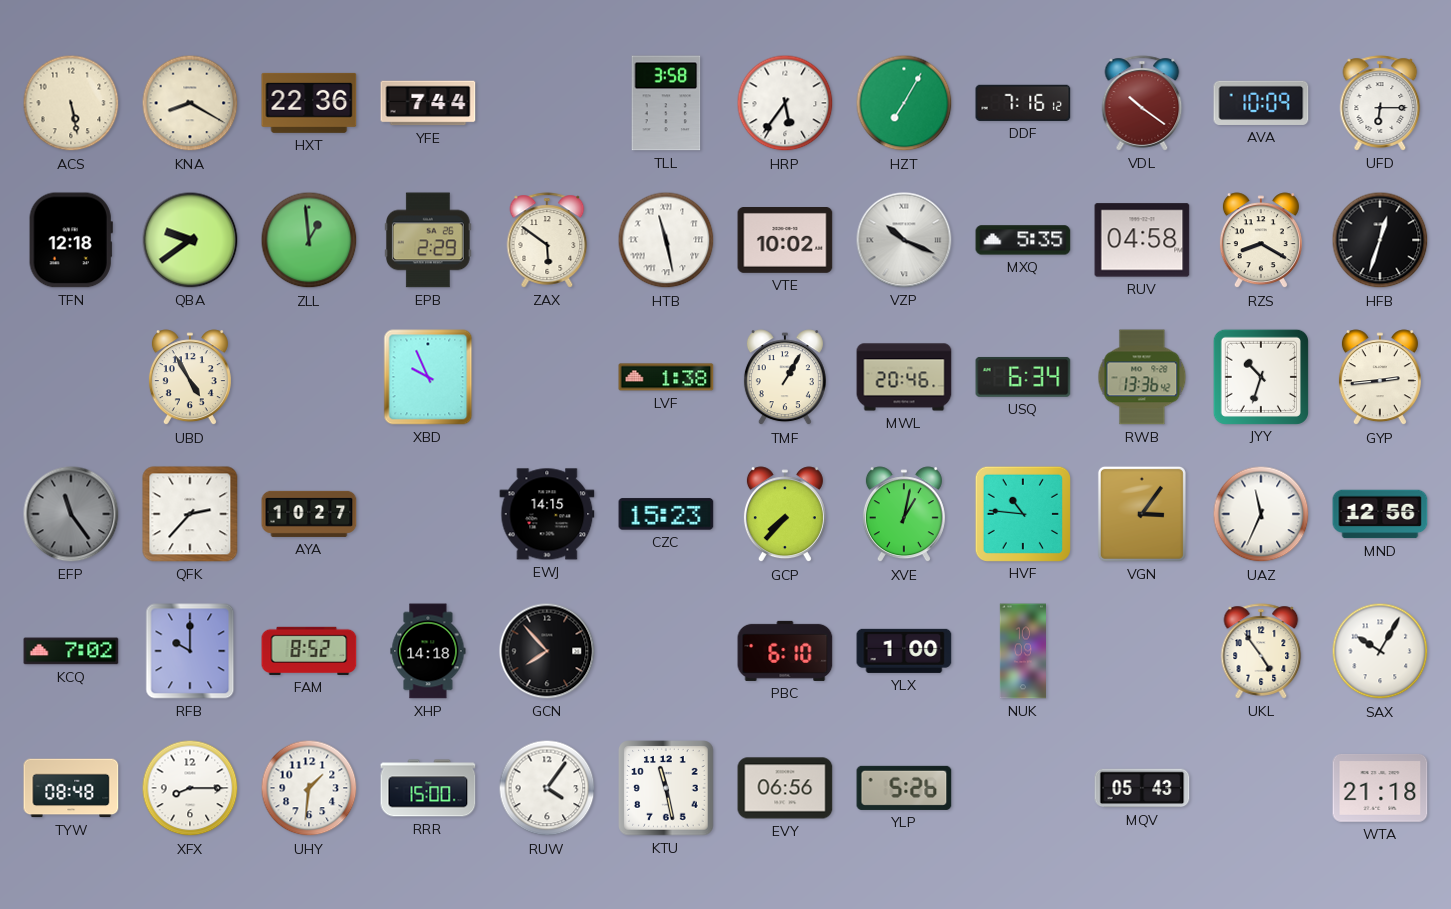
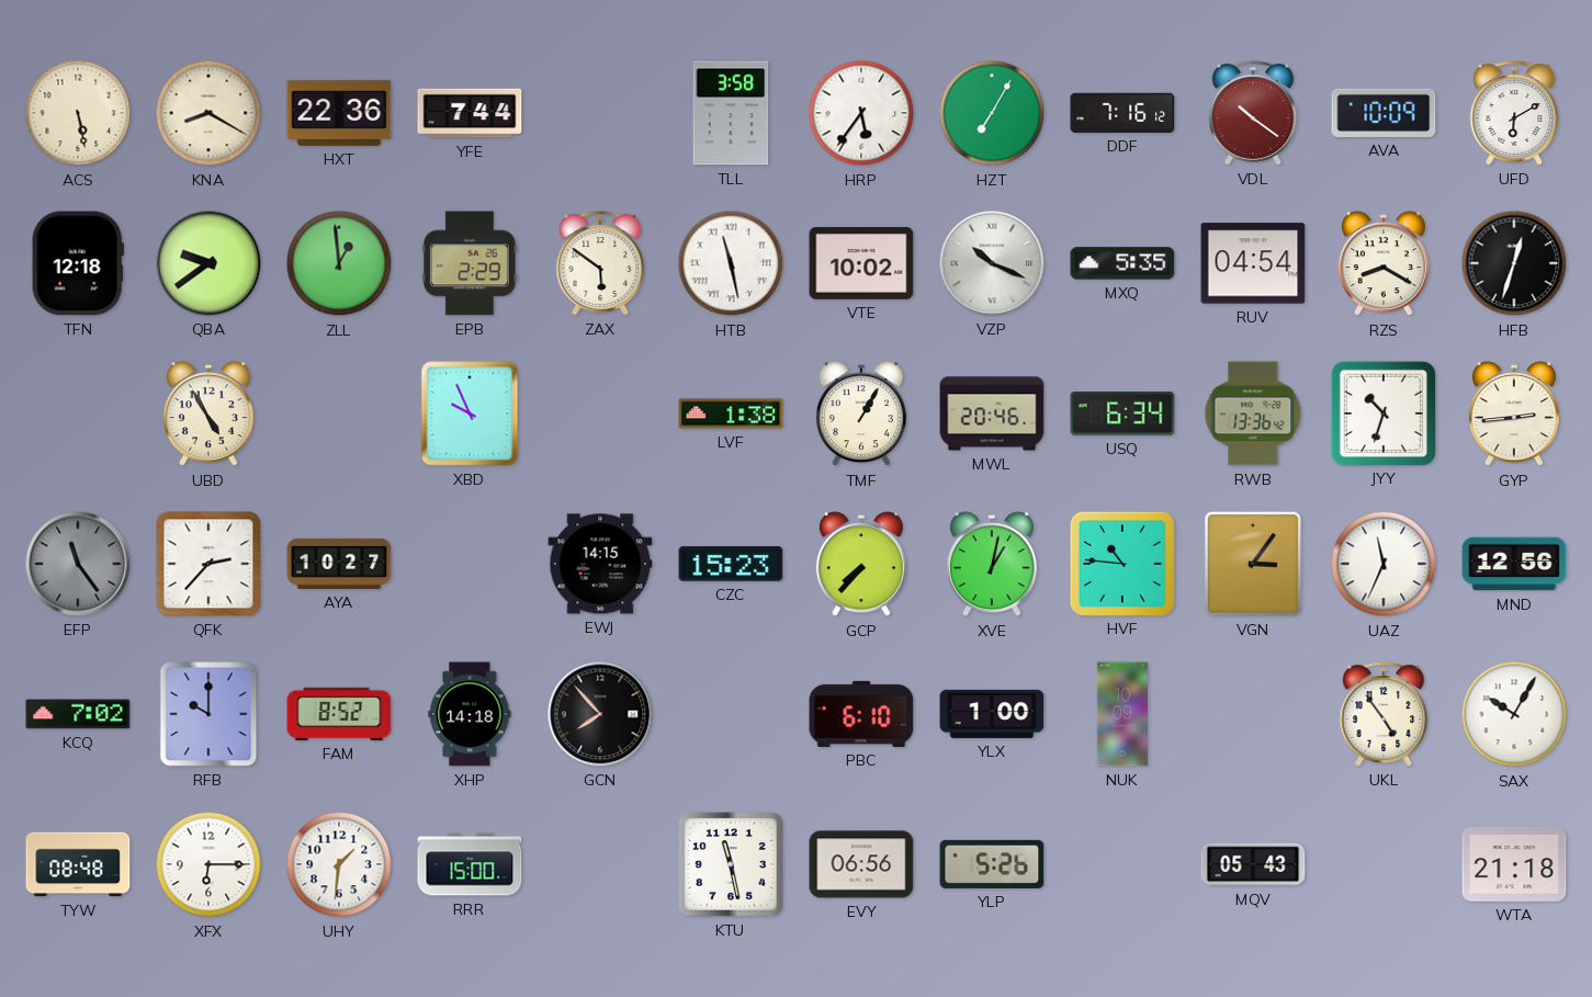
UFD: 6:15 -> 6:10
RUV: 04:58 -> 04:54
XFX: 8:15 -> 6:15
RUW: 4:06 -> none
